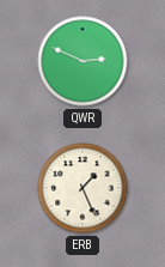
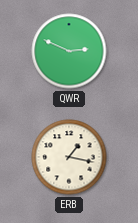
ERB: 1:26 -> 1:17
